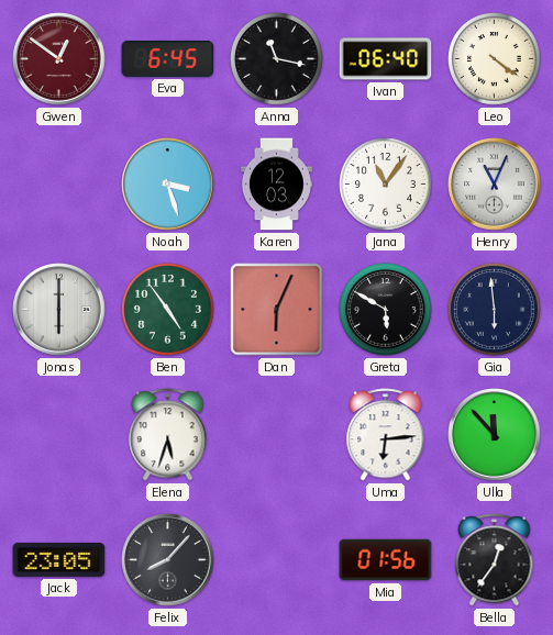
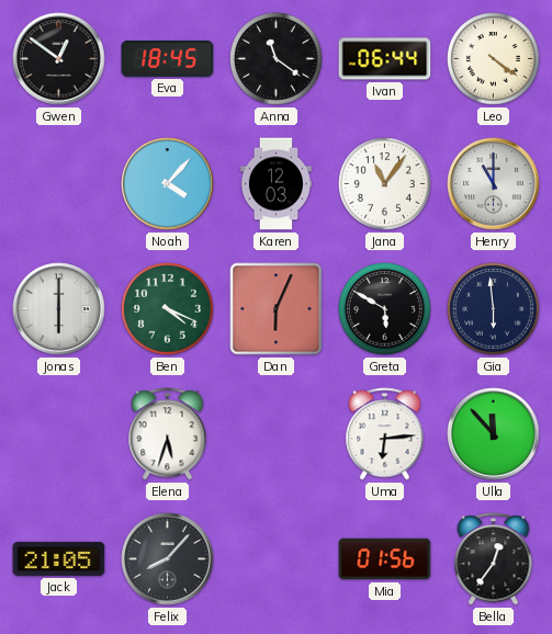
Gwen dial: burgundy -> black
Eva: 6:45 -> 18:45
Anna: 11:17 -> 11:21
Ivan: 06:40 -> 06:44
Noah: 3:27 -> 4:07
Henry: 11:04 -> 11:00
Ben: 4:54 -> 4:19
Jack: 23:05 -> 21:05
